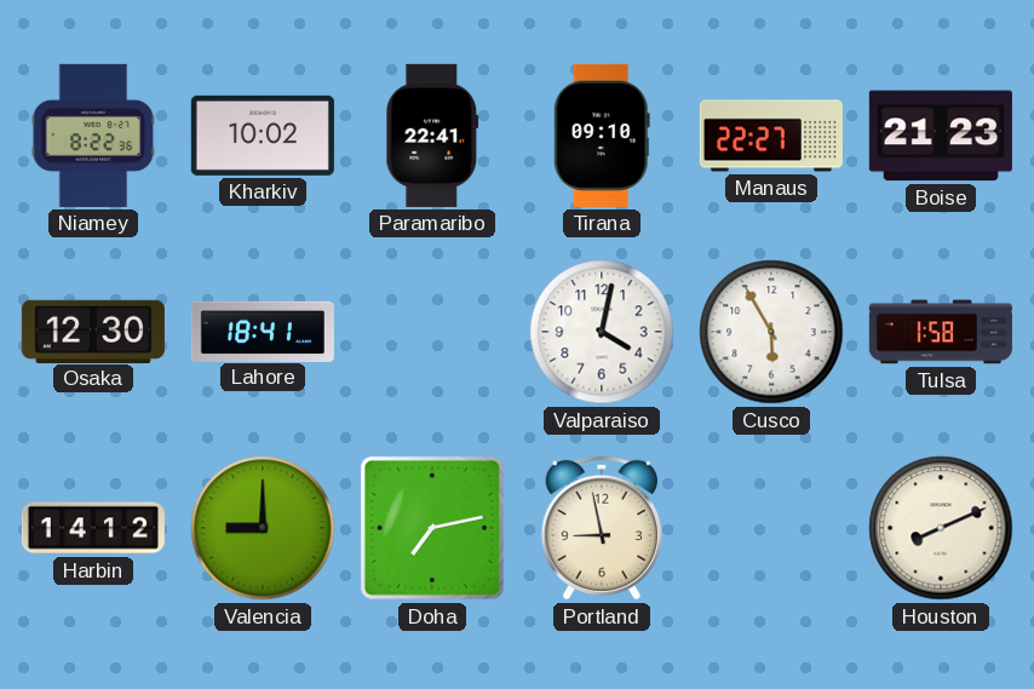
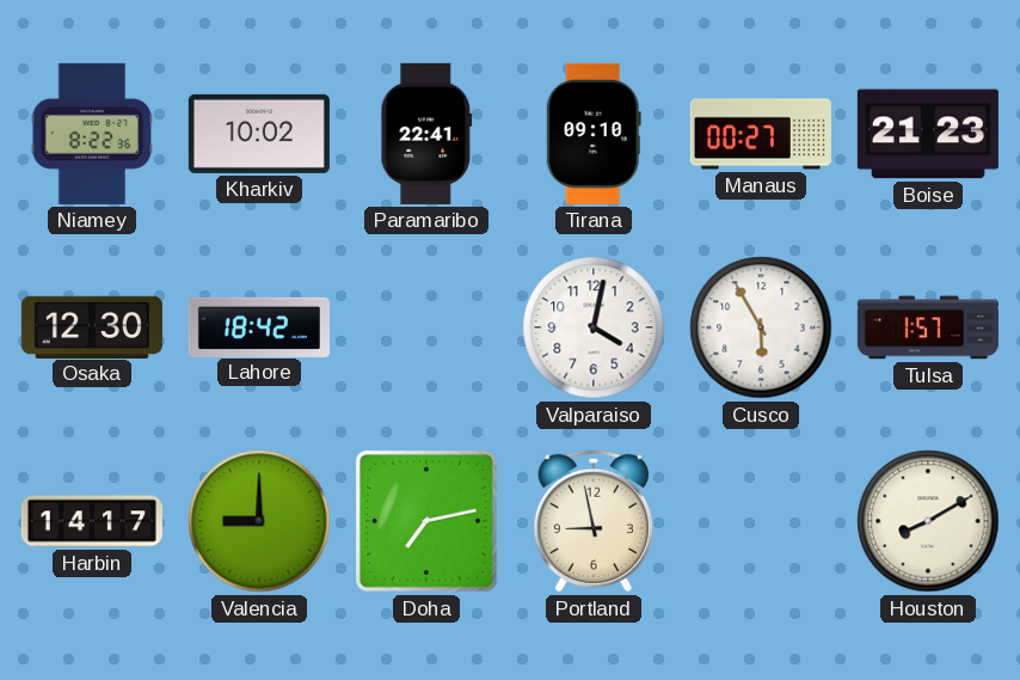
Manaus: 22:27 -> 00:27
Lahore: 18:41 -> 18:42
Tulsa: 1:58 -> 1:57
Harbin: 14:12 -> 14:17
Houston: 8:11 -> 8:10
